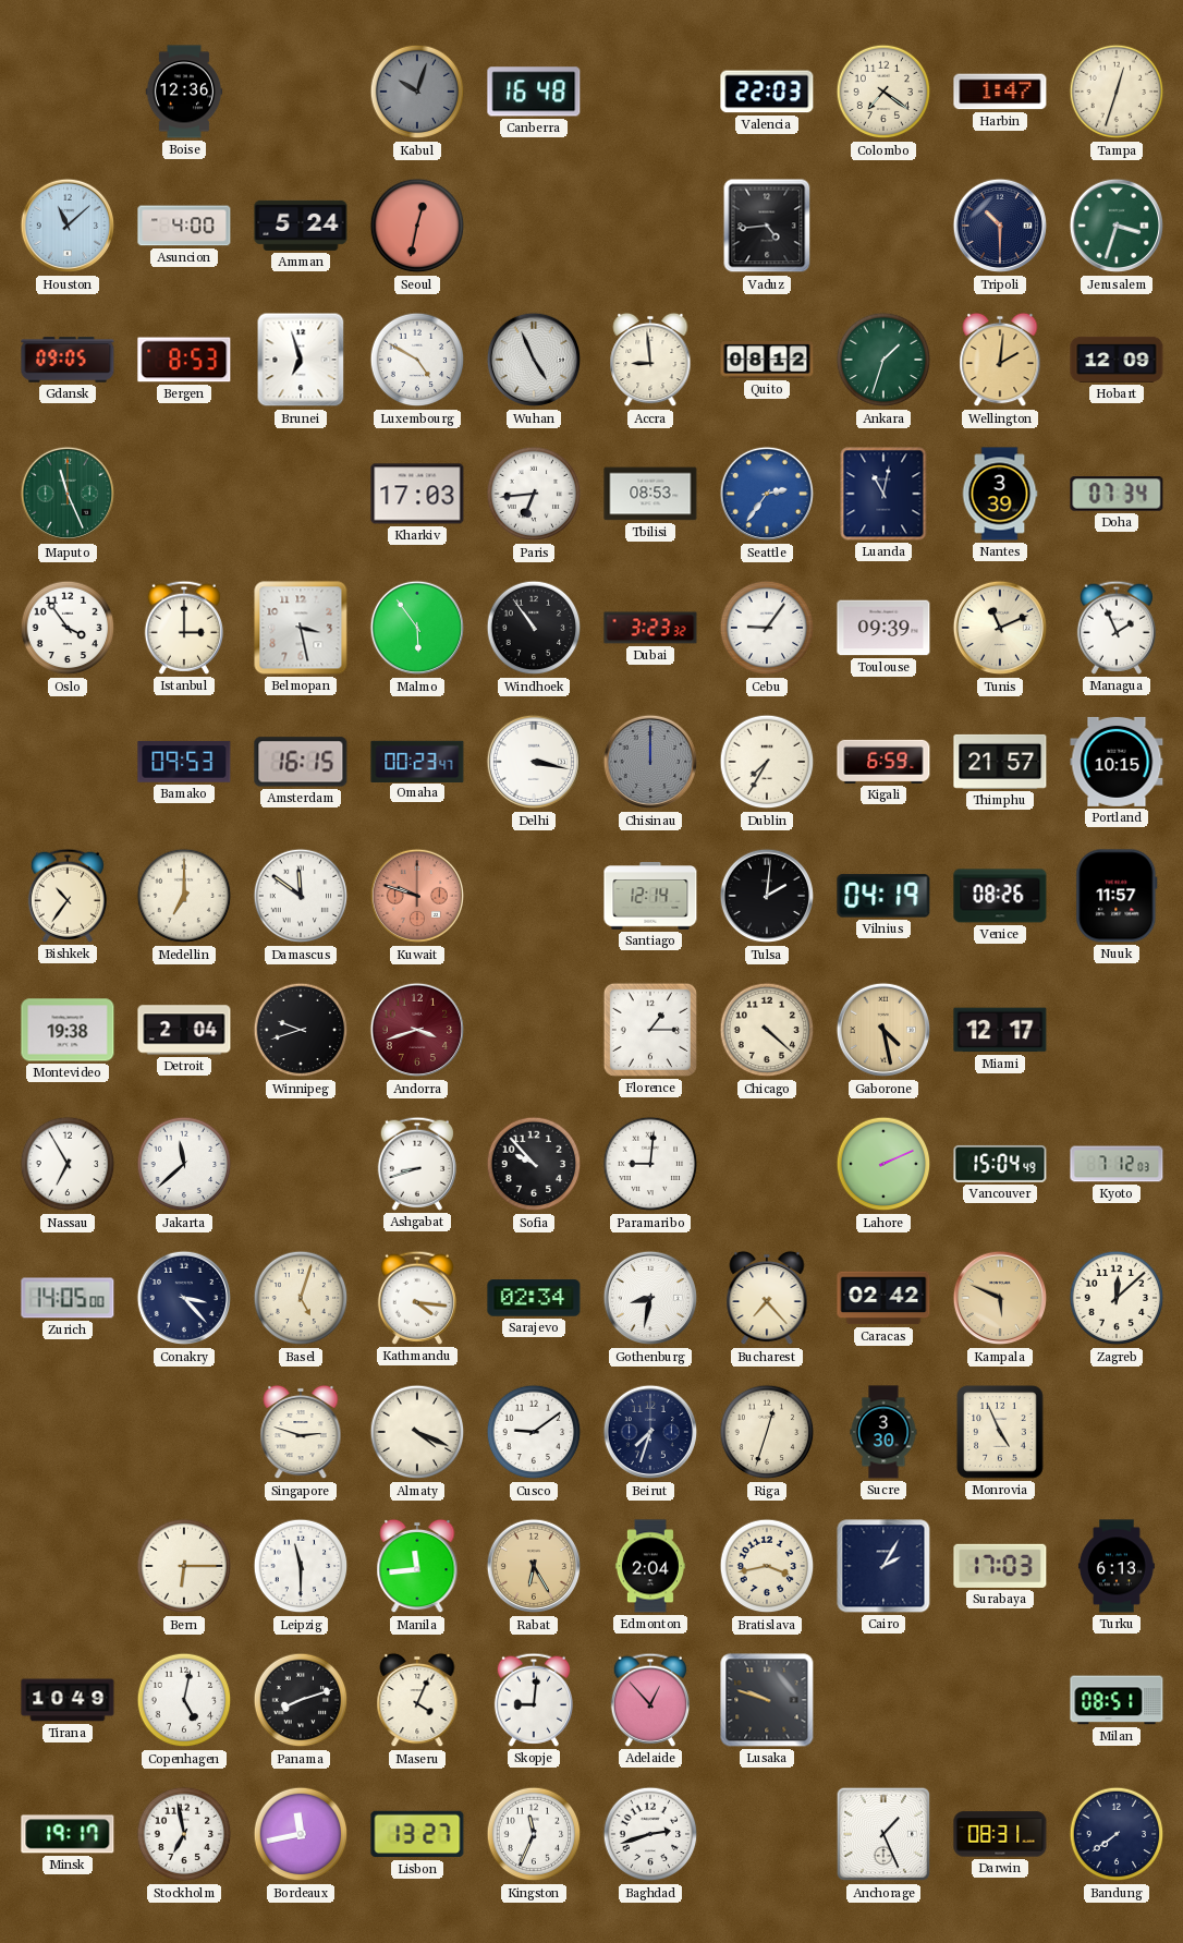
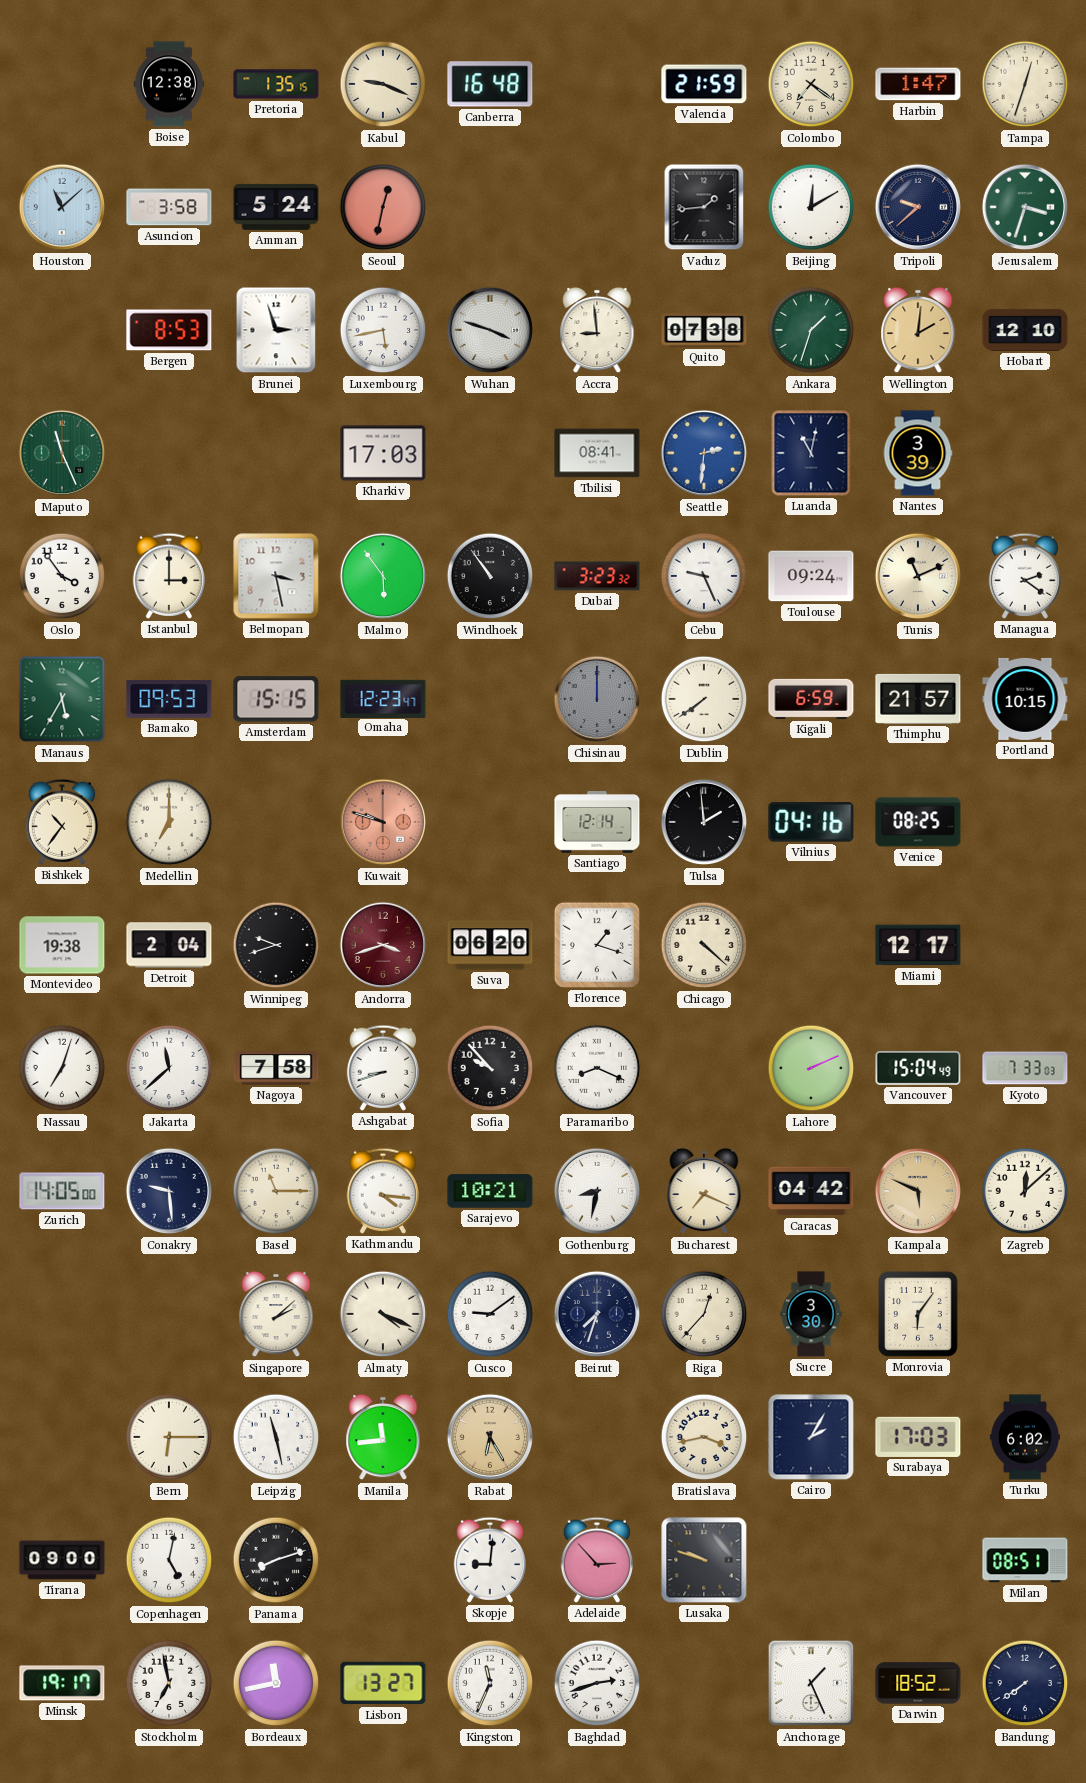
Boise: 12:36 -> 12:38
Pretoria: none -> 1:35
Kabul: 10:03 -> 9:19
Kabul dial: grey -> cream
Valencia: 22:03 -> 21:59
Asuncion: 4:00 -> 3:58
Vaduz: 4:44 -> 1:44
Beijing: none -> 12:10
Tripoli: 10:30 -> 9:38
Gdansk: 09:05 -> none
Brunei: 6:57 -> 2:57
Luxembourg: 4:50 -> 5:43
Wuhan: 4:56 -> 3:48
Quito: 08:12 -> 07:38
Hobart: 12:09 -> 12:10
Paris: 6:44 -> none
Tbilisi: 08:53 -> 08:41
Seattle: 2:36 -> 2:31
Doha: 07:34 -> none
Cebu: 9:06 -> 9:26
Toulouse: 09:39 -> 09:24
Managua: 1:56 -> 2:21
Manaus: none -> 5:35
Amsterdam: 16:15 -> 15:15
Omaha: 00:23 -> 12:23
Delhi: 3:17 -> none
Dublin: 7:35 -> 7:39
Damascus: 11:51 -> none
Tulsa: 2:01 -> 1:59
Vilnius: 04:19 -> 04:16
Venice: 08:26 -> 08:25
Nuuk: 11:57 -> none
Suva: none -> 06:20
Florence: 1:15 -> 1:18
Gaborone: 4:28 -> none
Nassau: 6:55 -> 7:03
Nagoya: none -> 7:58
Paramaribo: 9:01 -> 8:19
Kyoto: 7:12 -> 7:33
Conakry: 3:23 -> 9:29
Basel: 5:03 -> 11:15
Sarajevo: 02:34 -> 10:21
Bucharest: 7:23 -> 7:19
Caracas: 02:42 -> 04:42
Singapore: 2:48 -> 2:08
Riga: 12:33 -> 12:37
Monrovia: 4:56 -> 6:06
Leipzig: 11:30 -> 11:28
Edmonton: 2:04 -> none
Turku: 6:13 -> 6:02
Tirana: 10:49 -> 09:00
Maseru: 4:04 -> none
Adelaide: 12:53 -> 2:53
Darwin: 08:31 -> 18:52
